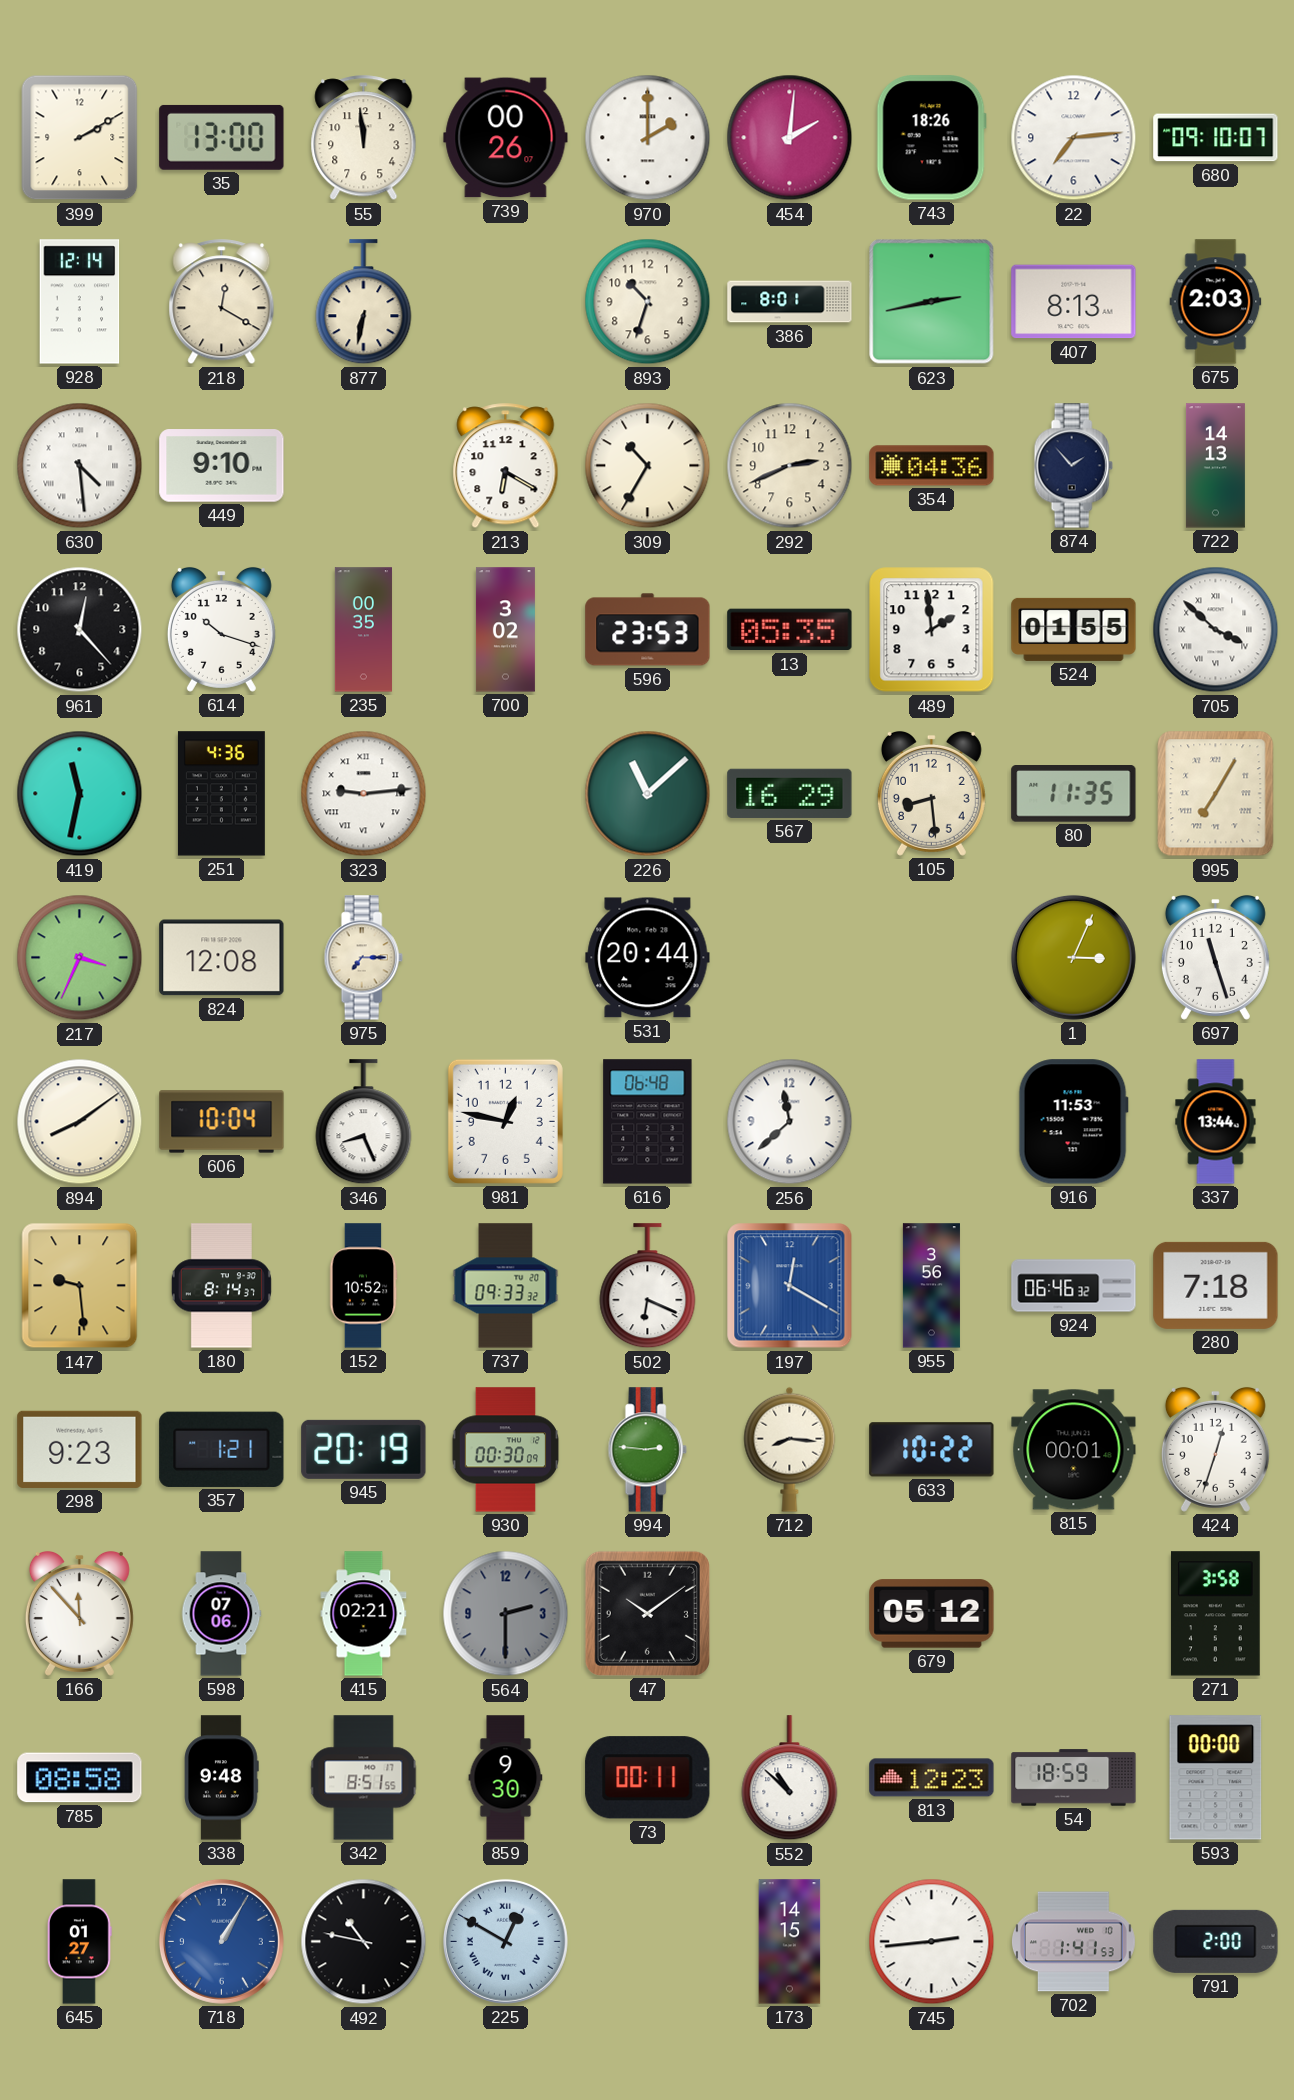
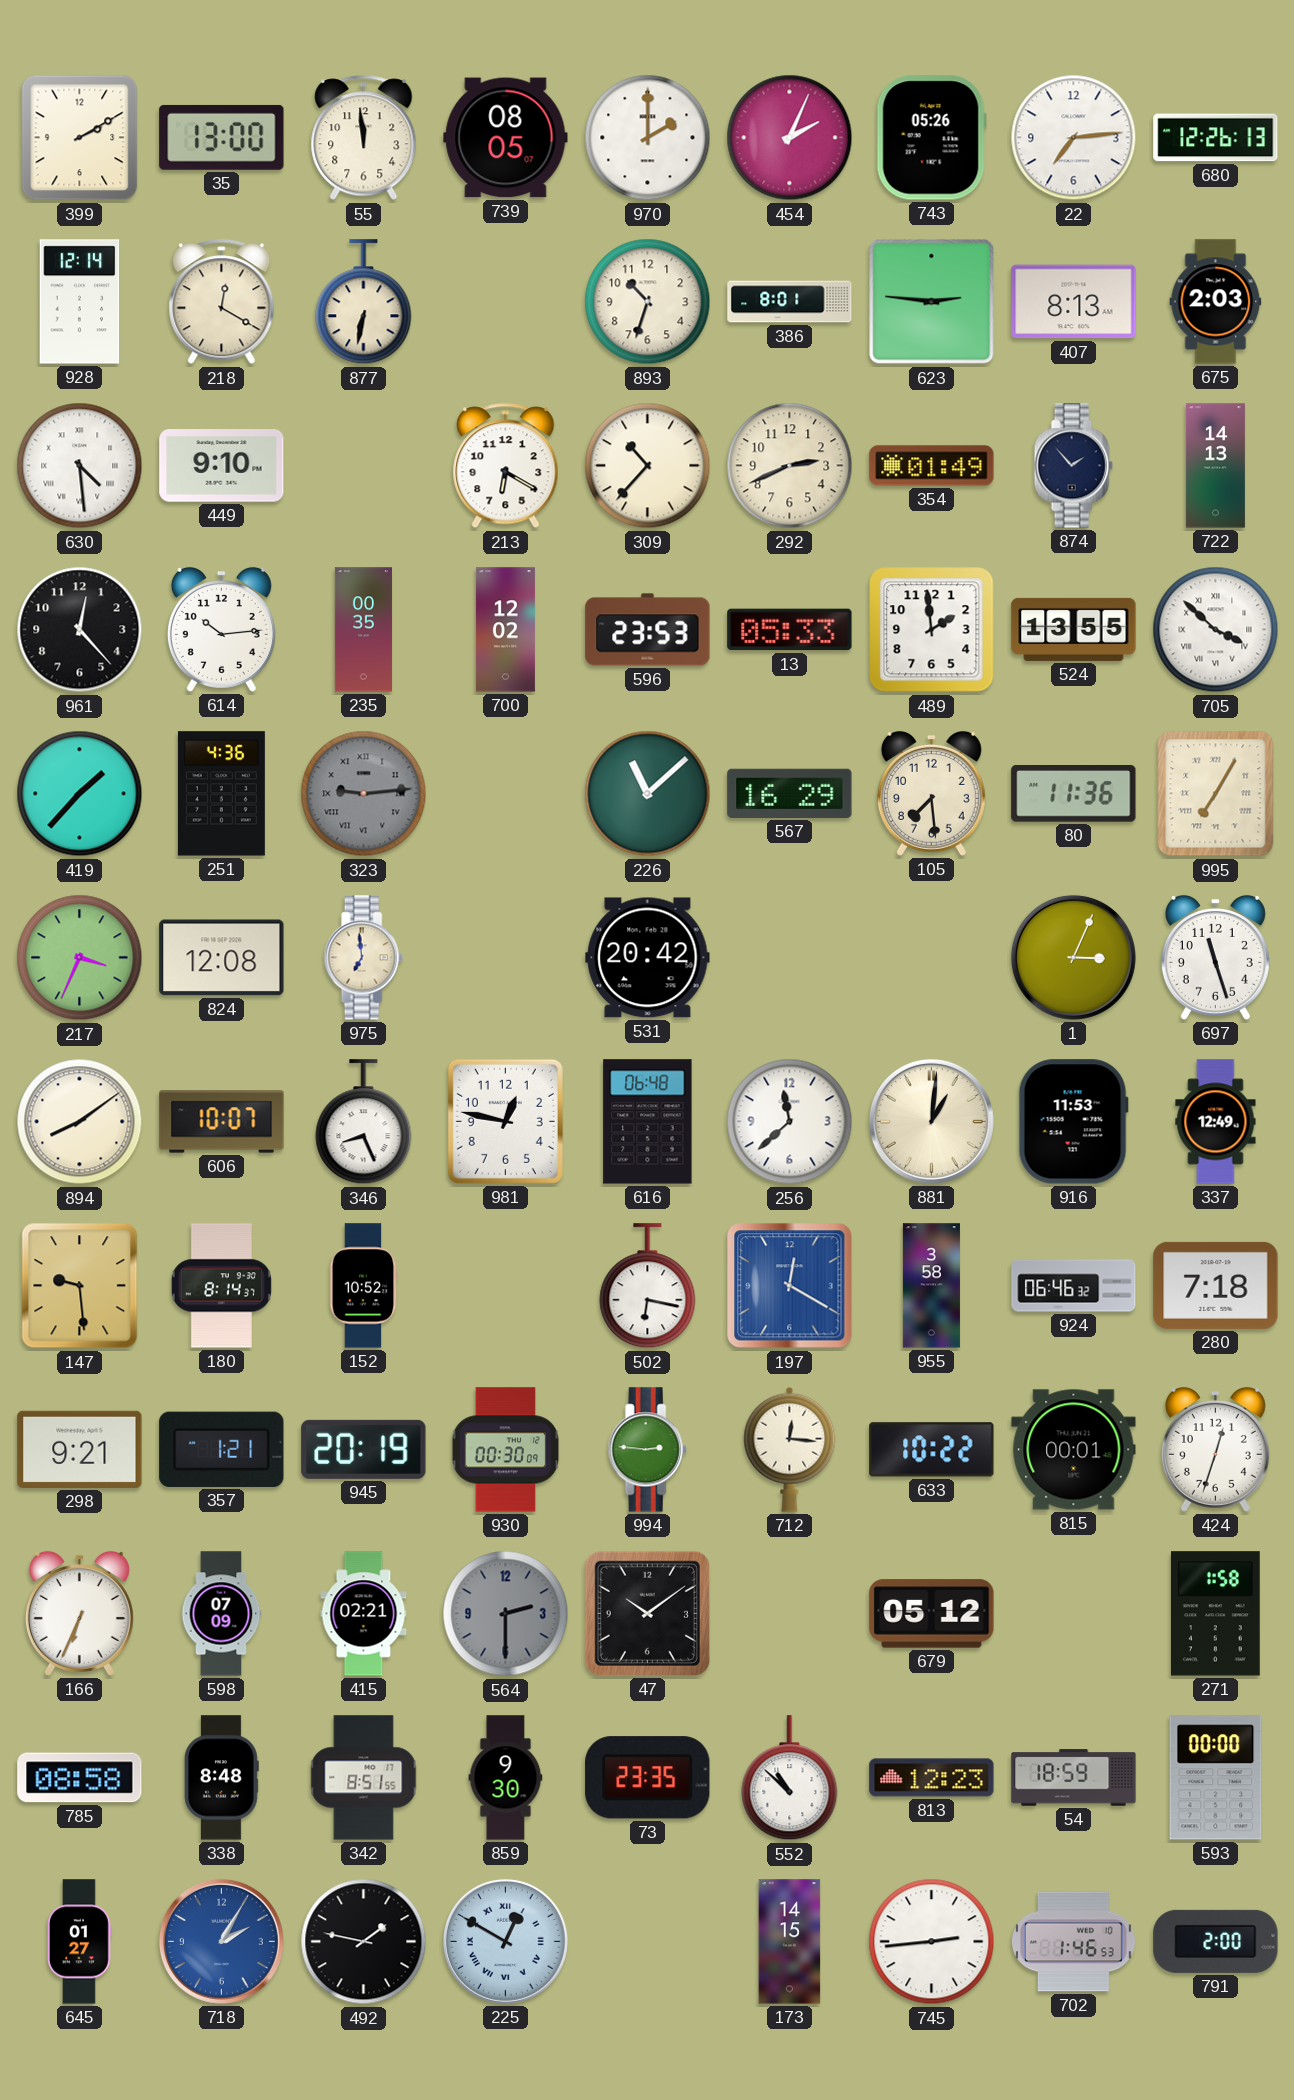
739: 00:26 -> 08:05
454: 2:01 -> 2:04
743: 18:26 -> 05:26
680: 09:10 -> 12:26
623: 2:43 -> 2:46
309: 10:35 -> 10:37
354: 04:36 -> 01:49
614: 10:18 -> 10:14
700: 3:02 -> 12:02
13: 05:35 -> 05:33
524: 01:55 -> 13:55
419: 11:32 -> 1:37
323 dial: white -> grey
105: 8:29 -> 7:29
80: 11:35 -> 11:36
975: 7:15 -> 6:59
531: 20:44 -> 20:42
606: 10:04 -> 10:07
881: none -> 1:01
337: 13:44 -> 12:49
737: 09:33 -> none
502: 6:19 -> 6:17
955: 3:56 -> 3:58
298: 9:23 -> 9:21
712: 8:16 -> 12:16
166: 11:53 -> 6:34
598: 07:06 -> 07:09
271: 3:58 -> 1:58
338: 9:48 -> 8:48
73: 00:11 -> 23:35
718: 1:05 -> 2:05
492: 10:47 -> 1:47
702: 1:41 -> 1:46
